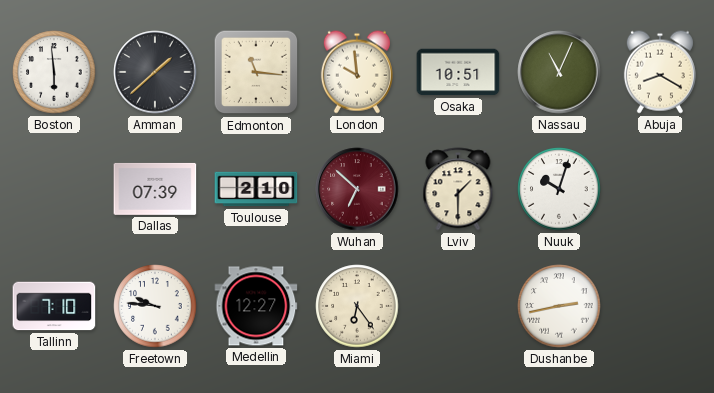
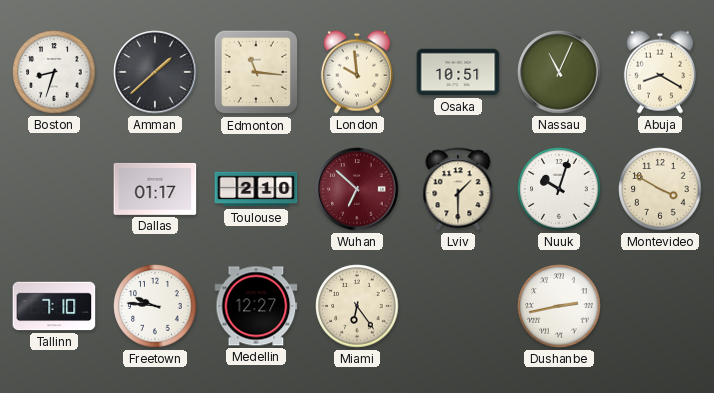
Boston: 5:59 -> 8:33
Dallas: 07:39 -> 01:17
Montevideo: none -> 3:50
